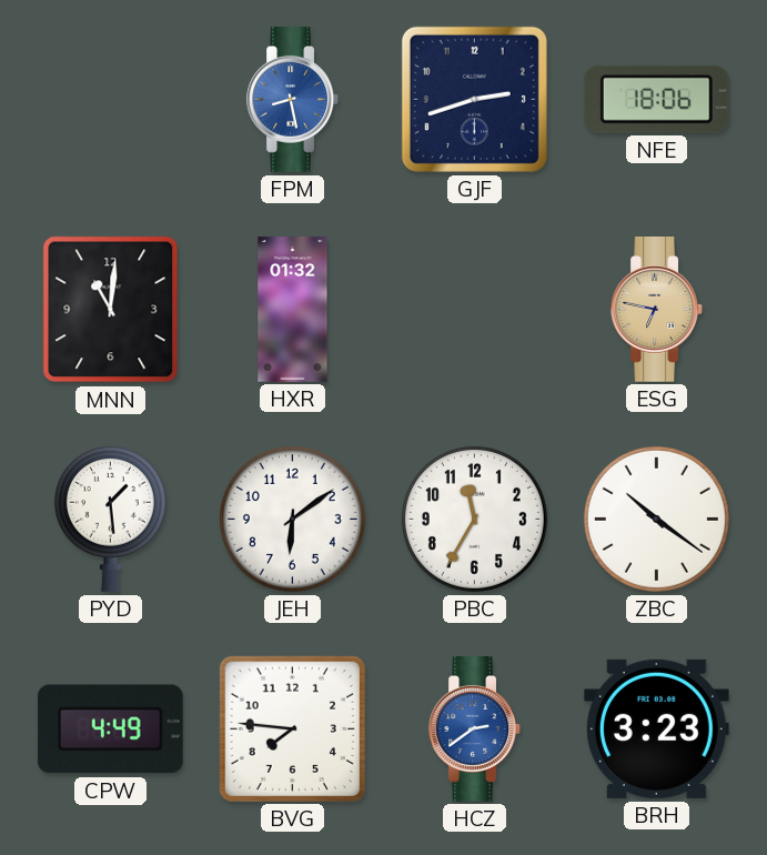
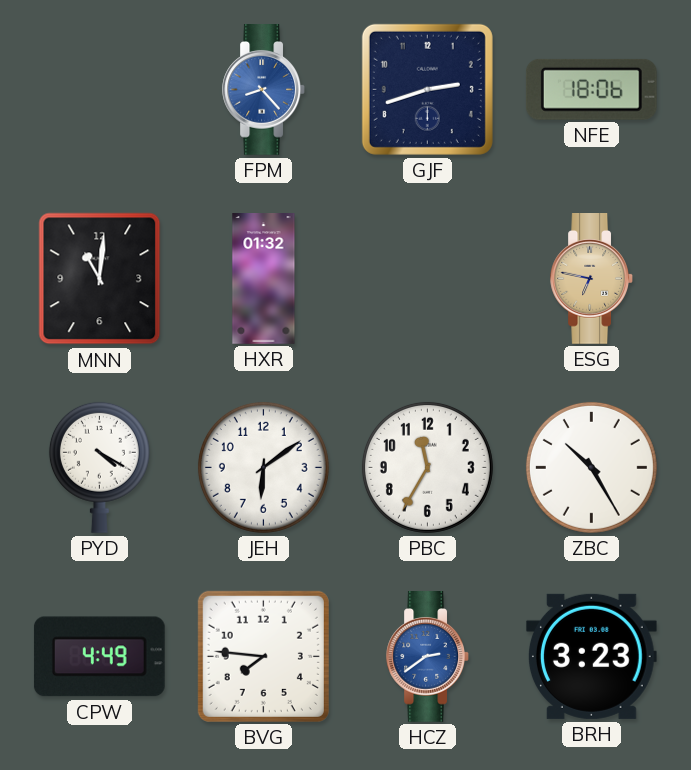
FPM: 8:28 -> 8:23
PYD: 1:29 -> 4:20
ZBC: 10:21 -> 10:25
